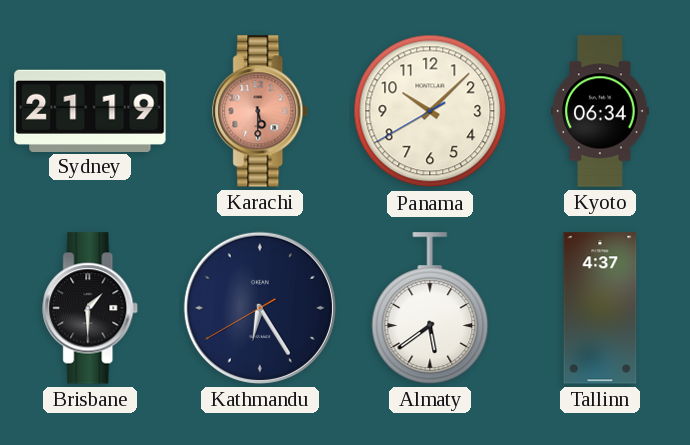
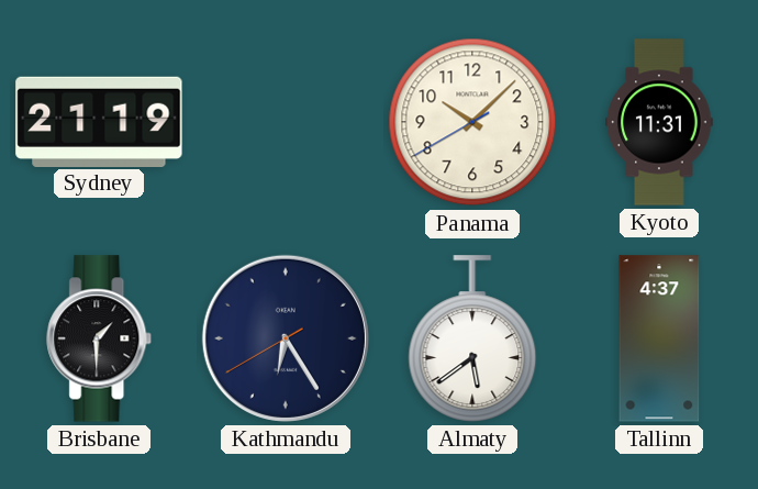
Karachi: 5:30 -> none
Kyoto: 06:34 -> 11:31
